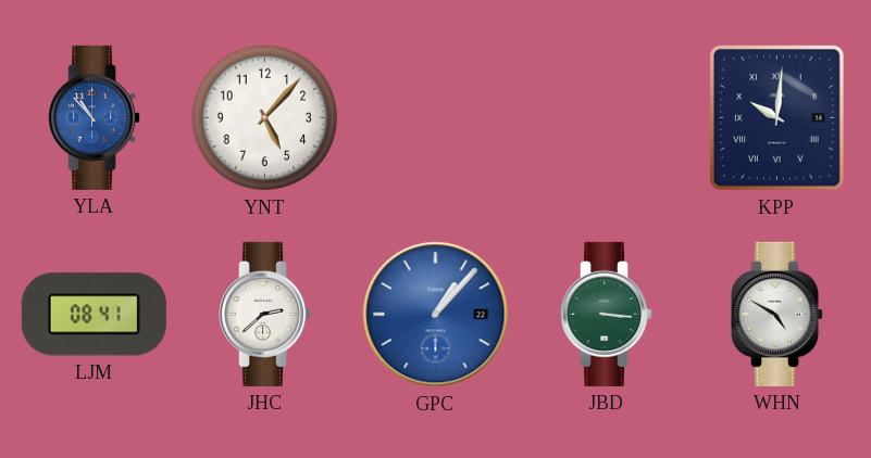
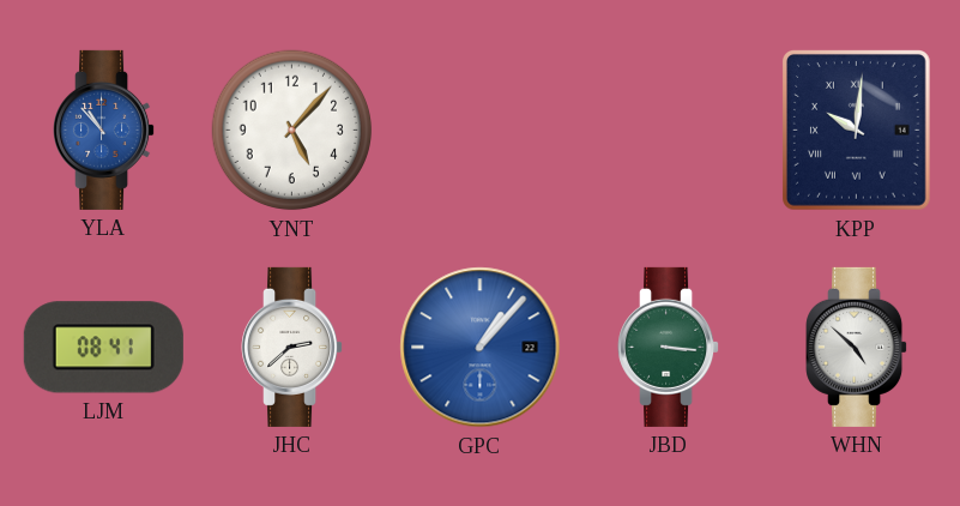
WHN: 4:50 -> 4:52
